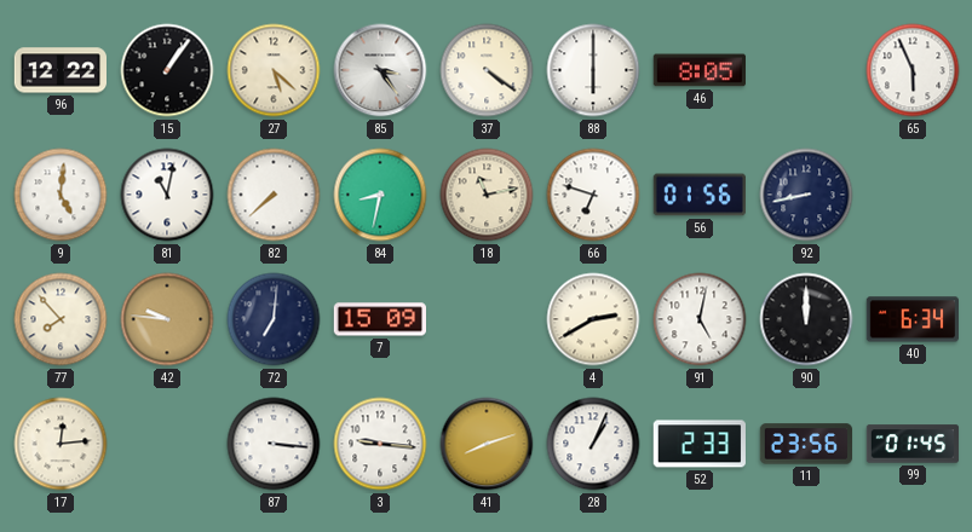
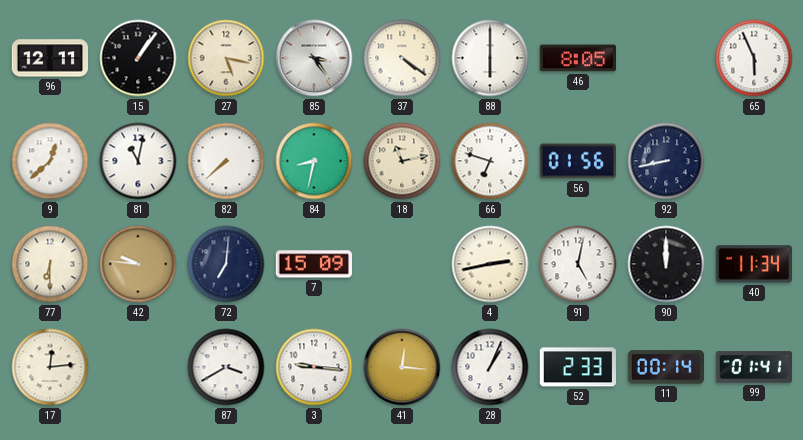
96: 12:22 -> 12:11
27: 5:22 -> 5:17
9: 5:01 -> 12:38
77: 7:53 -> 6:30
4: 2:40 -> 2:43
40: 6:34 -> 11:34
87: 3:16 -> 3:40
41: 8:12 -> 12:16
11: 23:56 -> 00:14
99: 01:45 -> 01:41
